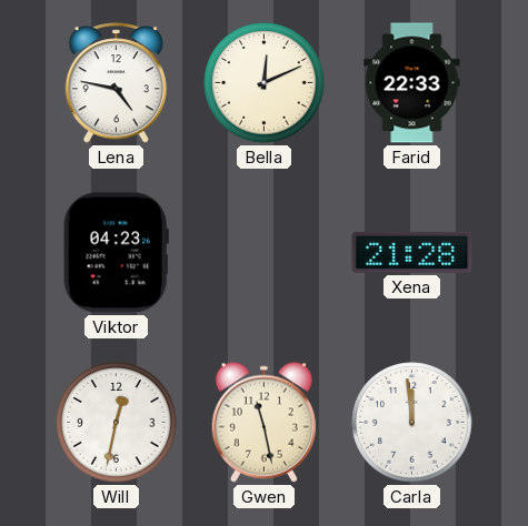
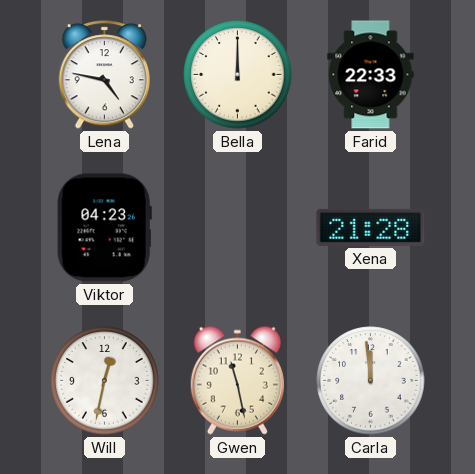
Bella: 12:11 -> 12:00
